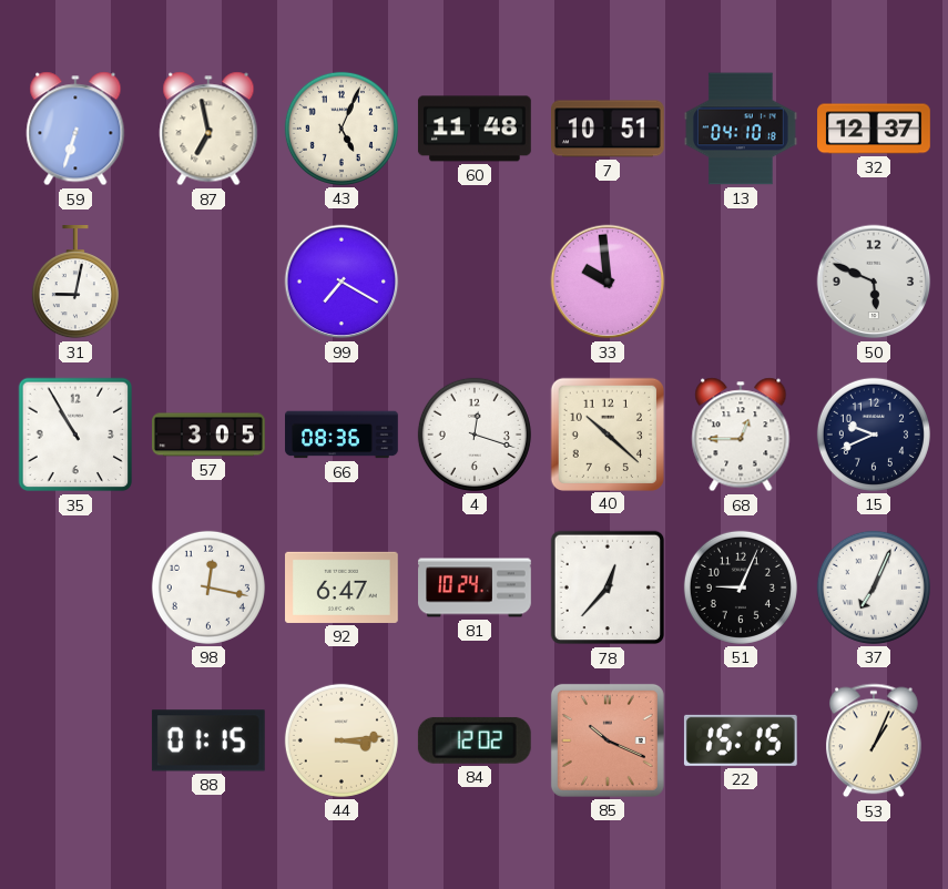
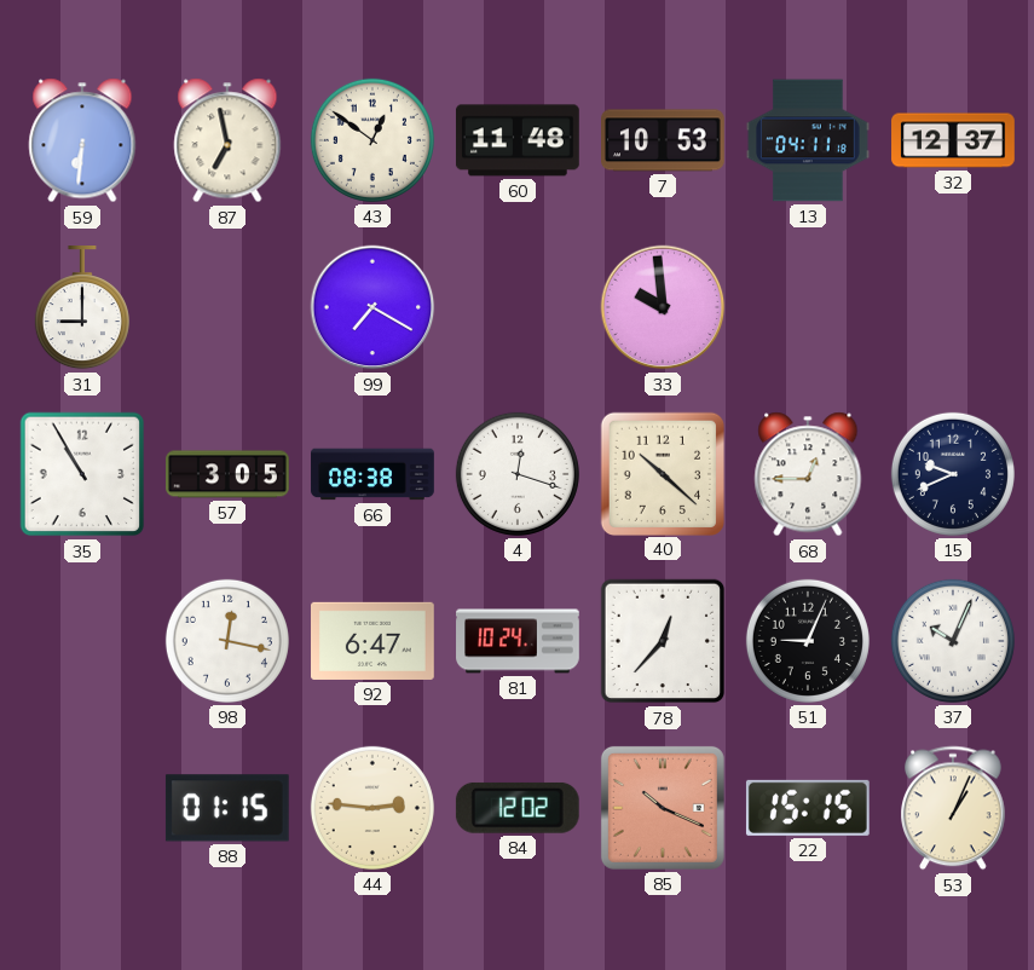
59: 6:33 -> 6:31
43: 5:04 -> 12:51
7: 10:51 -> 10:53
13: 04:10 -> 04:11
31: 9:02 -> 9:00
50: 5:49 -> none
66: 08:36 -> 08:38
37: 7:04 -> 10:04
44: 3:14 -> 2:46
